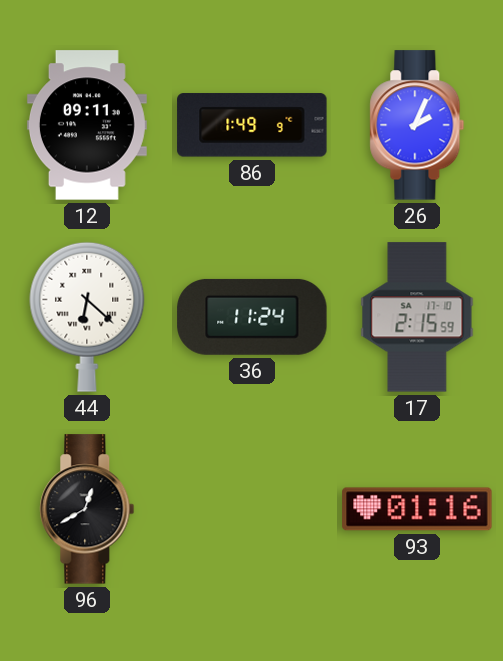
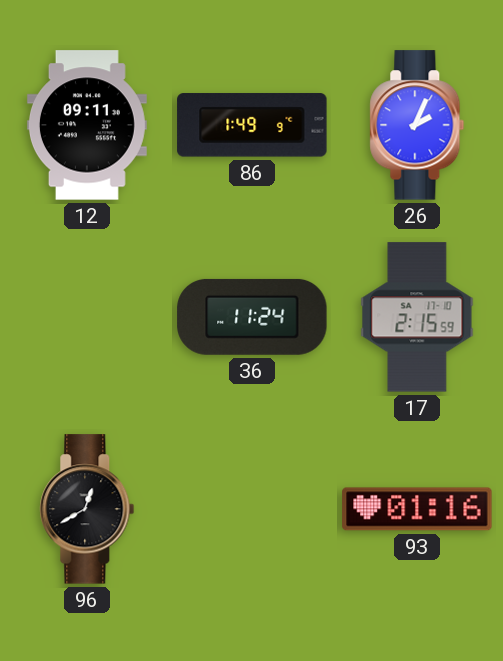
44: 6:22 -> none
